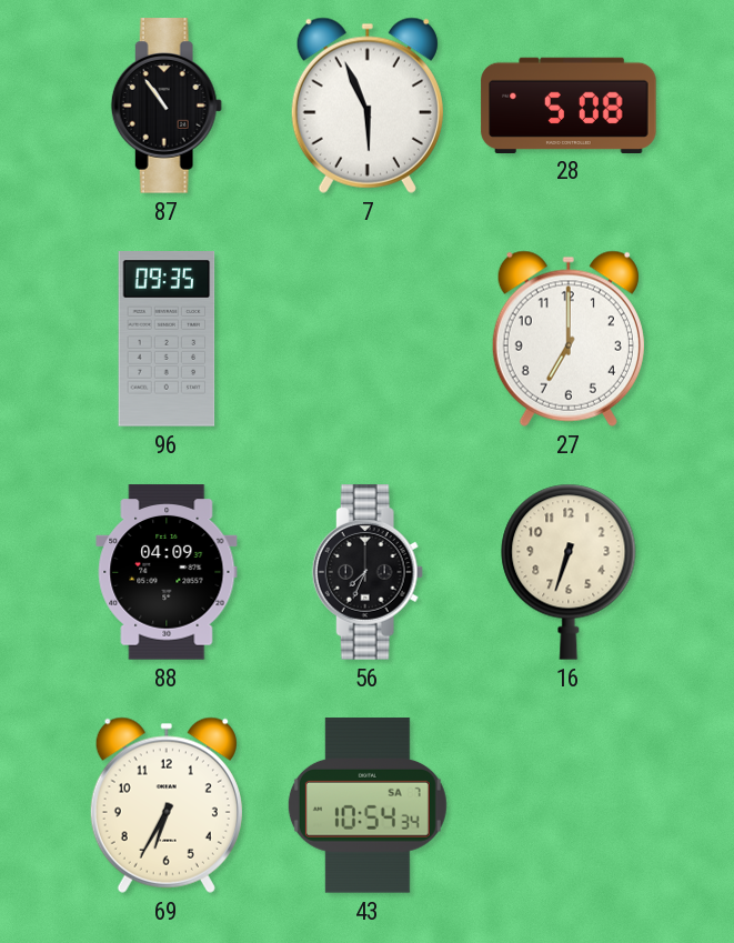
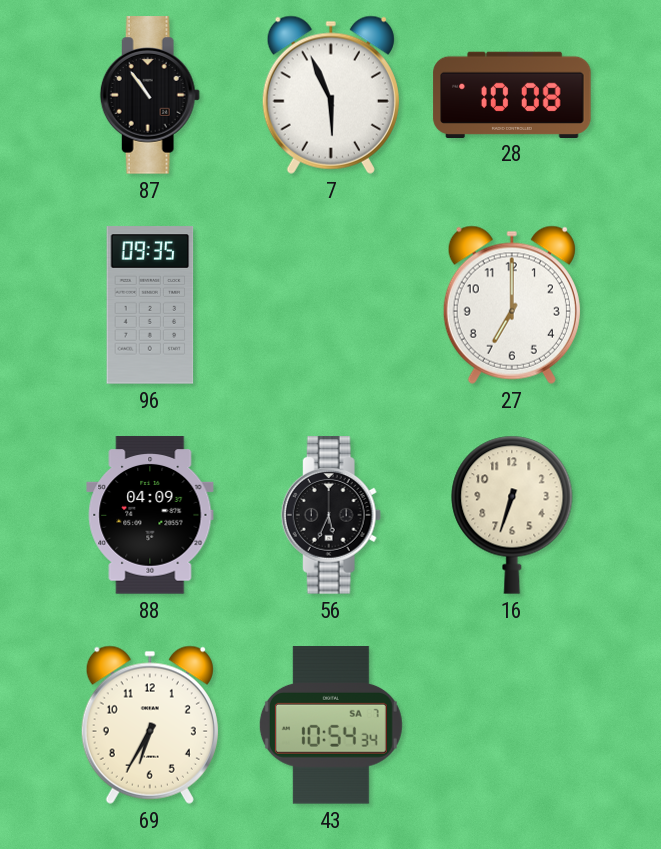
28: 5:08 -> 10:08
56: 7:34 -> 5:34
